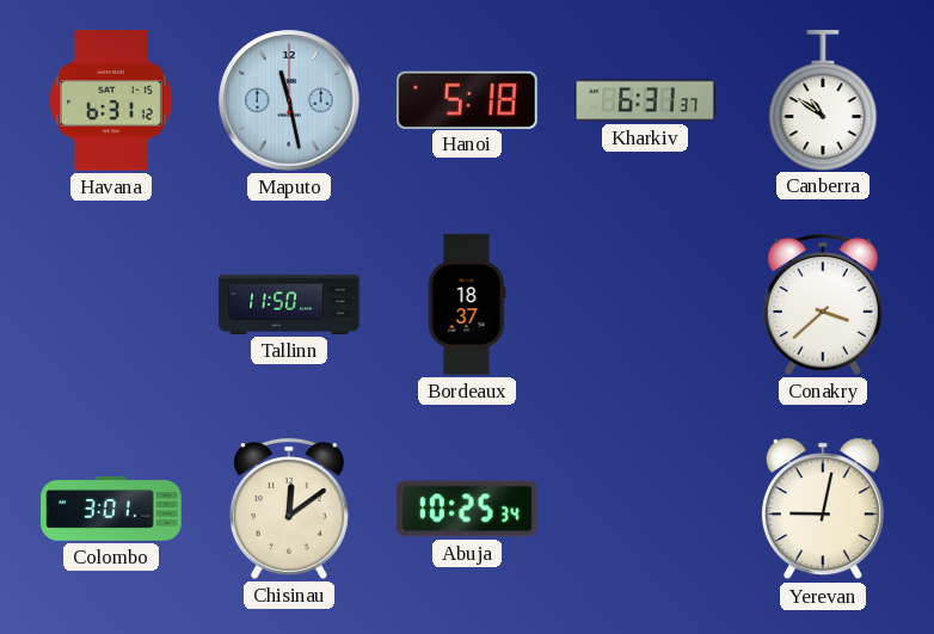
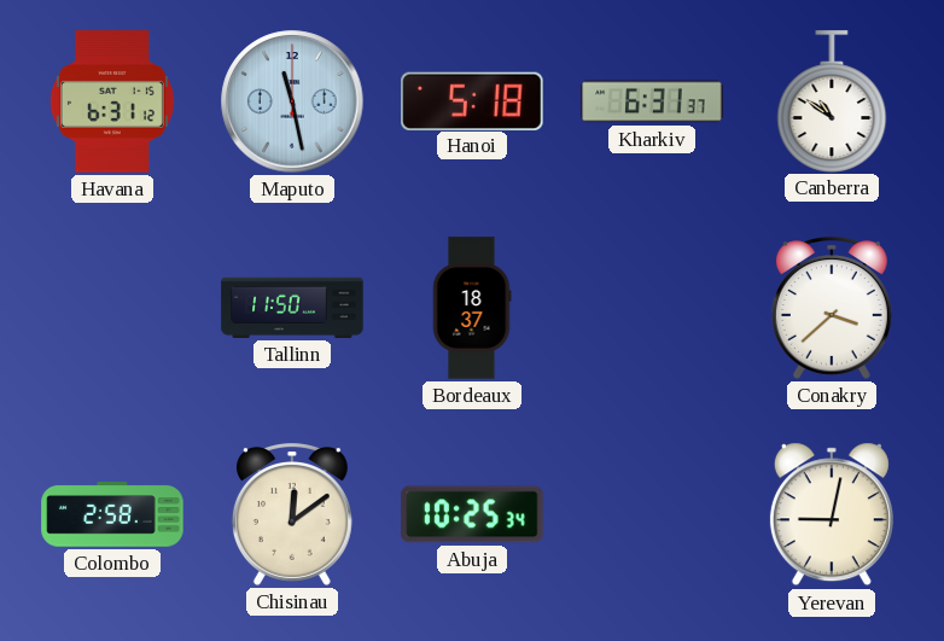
Colombo: 3:01 -> 2:58
